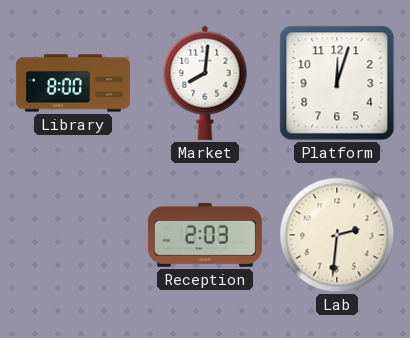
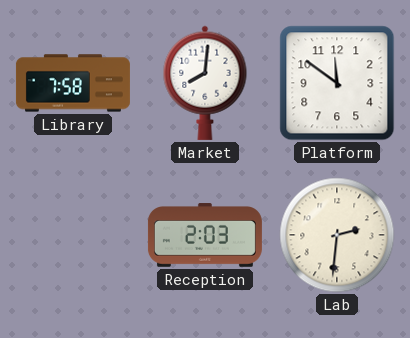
Library: 8:00 -> 7:58
Platform: 12:03 -> 11:51
